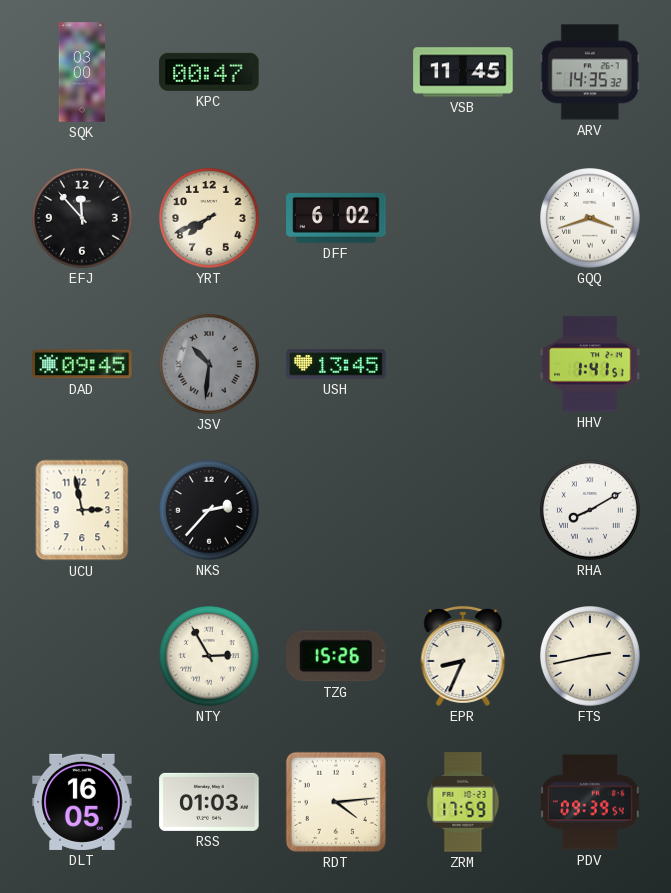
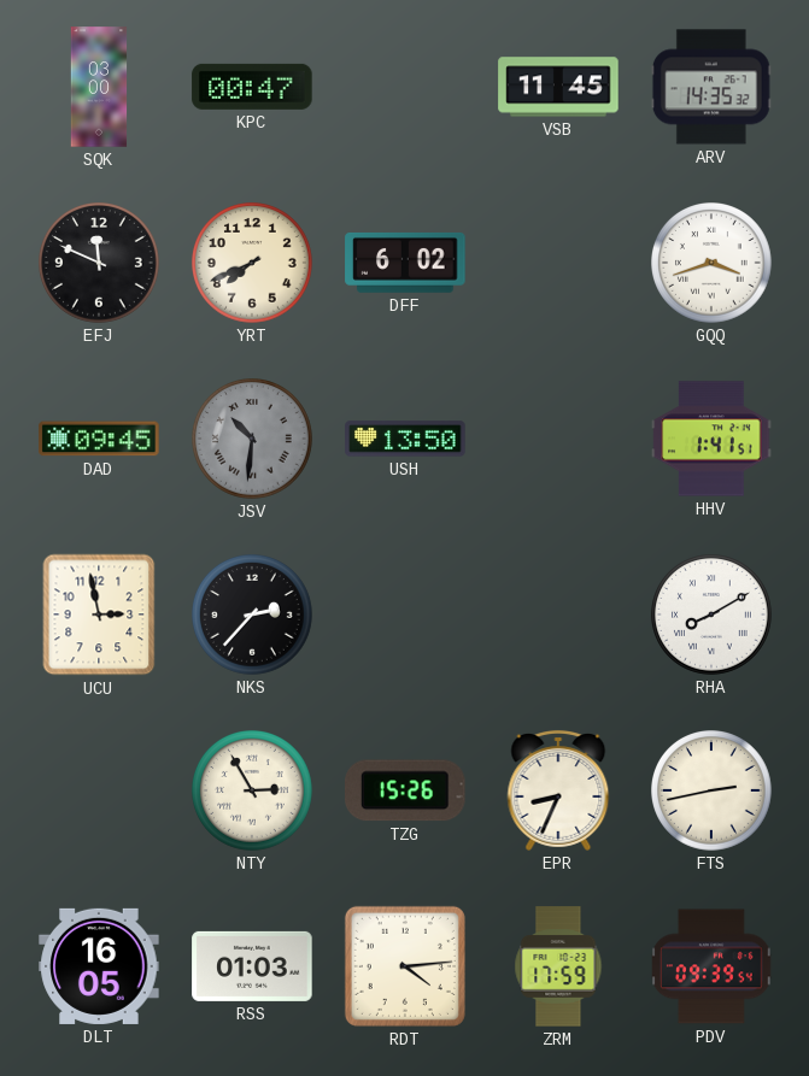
EFJ: 11:53 -> 11:49
USH: 13:45 -> 13:50
